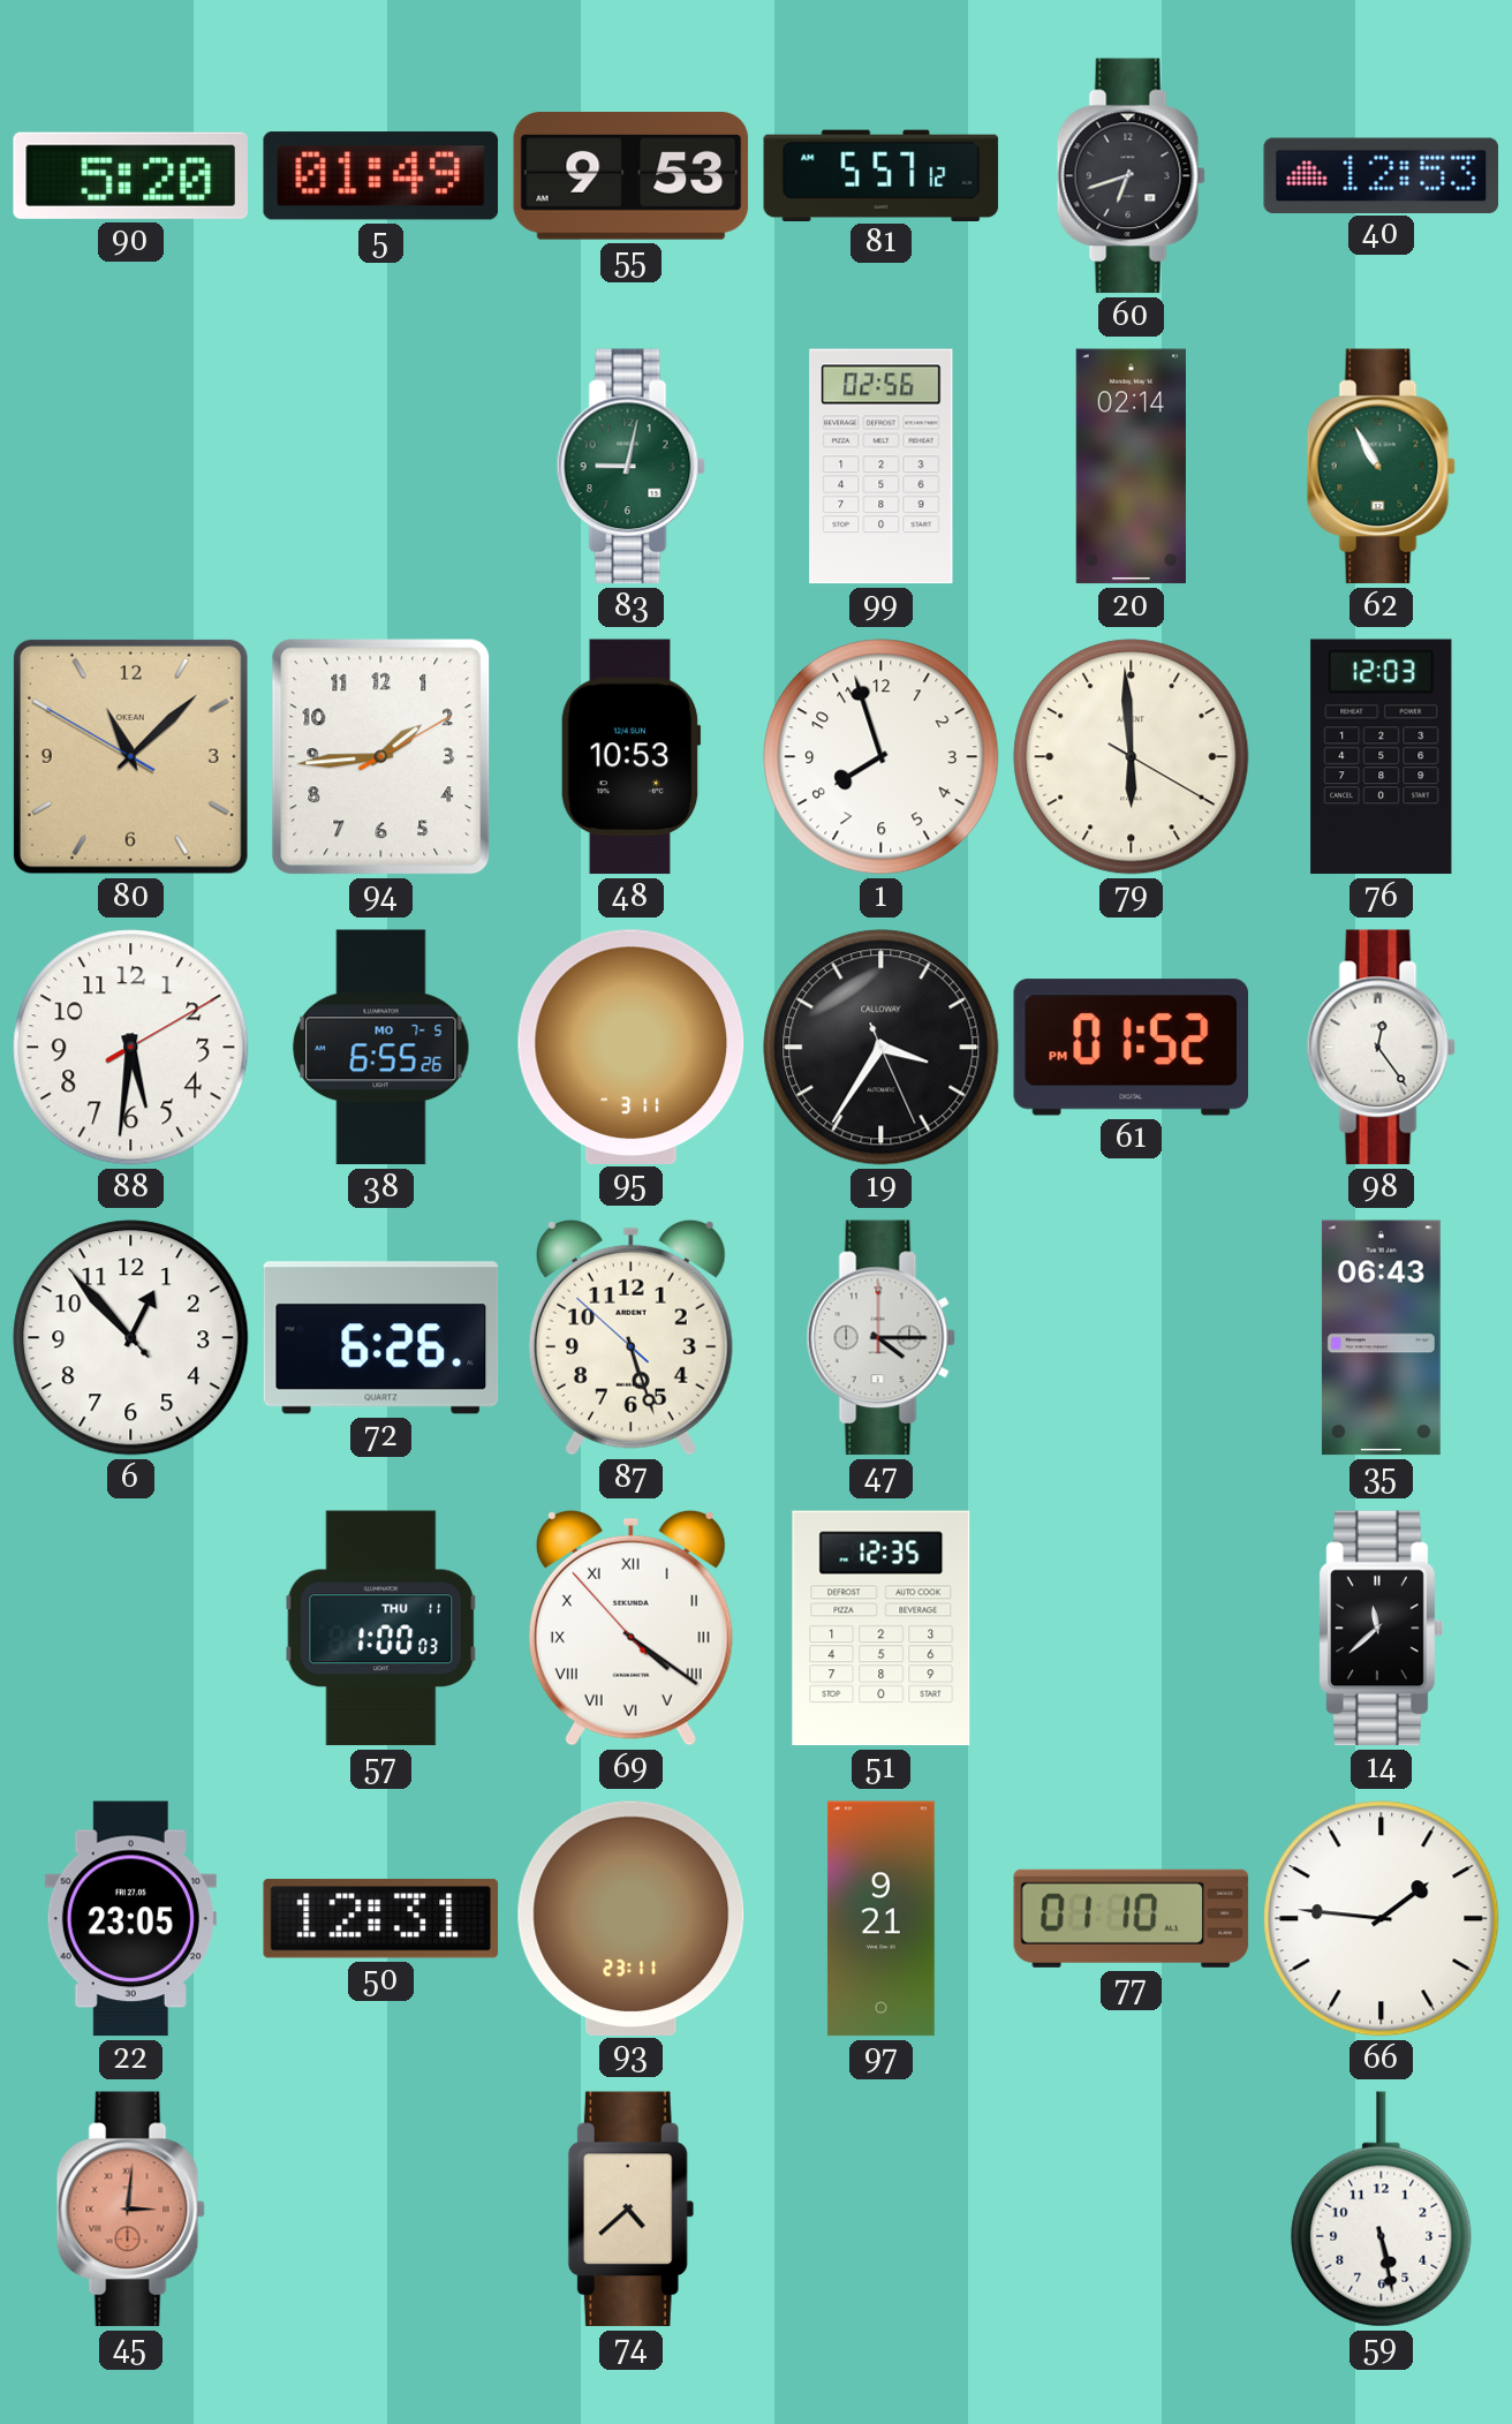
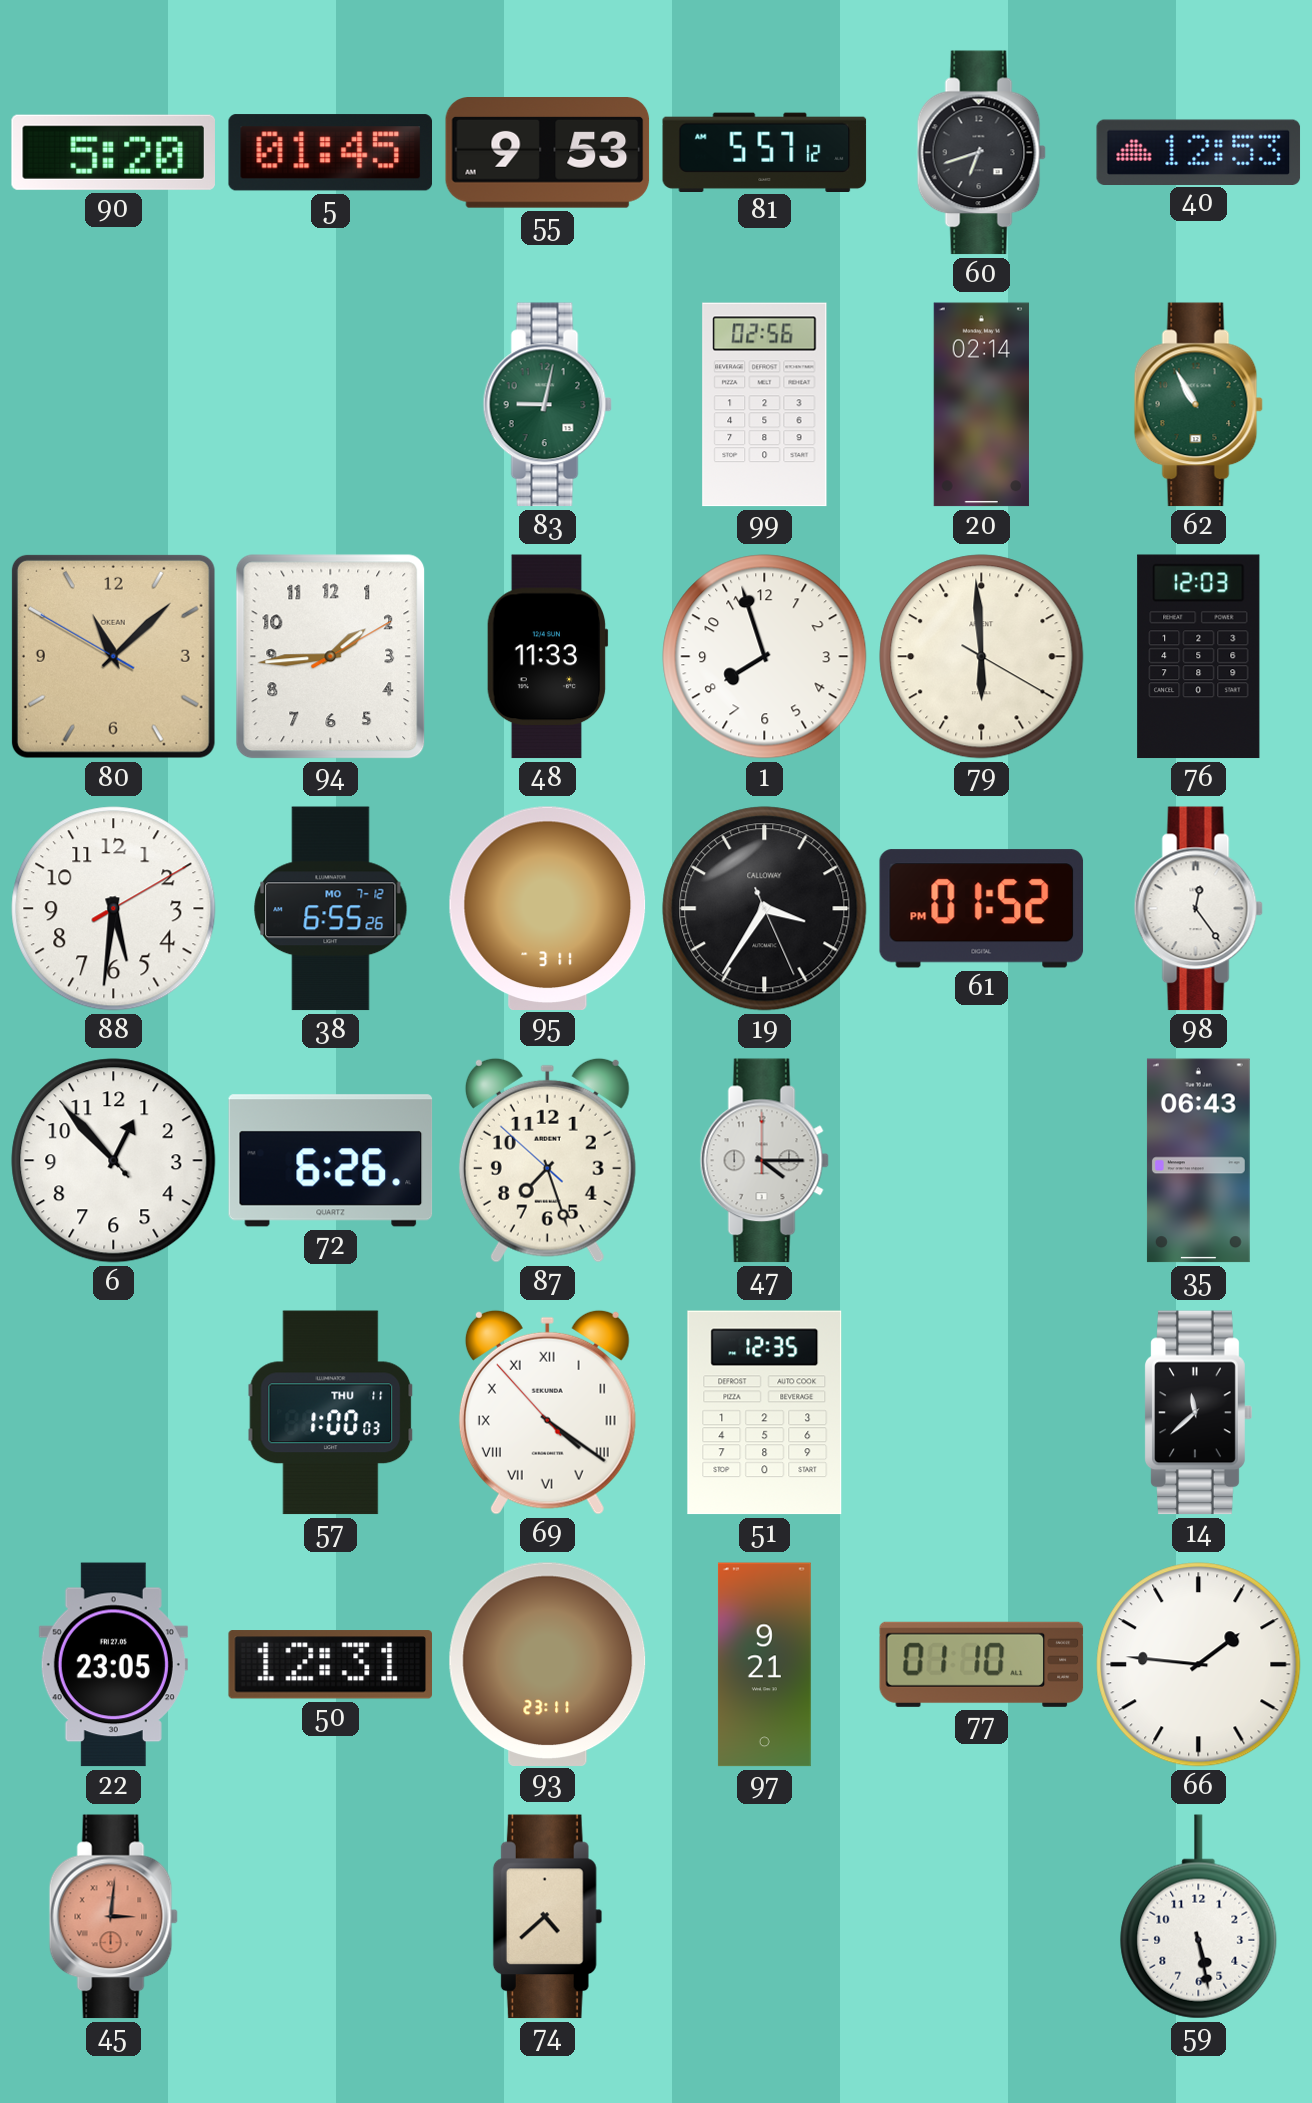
5: 01:49 -> 01:45
48: 10:53 -> 11:33
38 date: MO 7-5 -> MO 7-12
87: 5:26 -> 7:26
